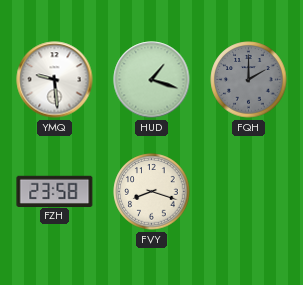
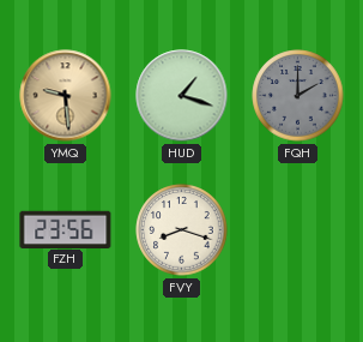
YMQ dial: white -> champagne
FZH: 23:58 -> 23:56
